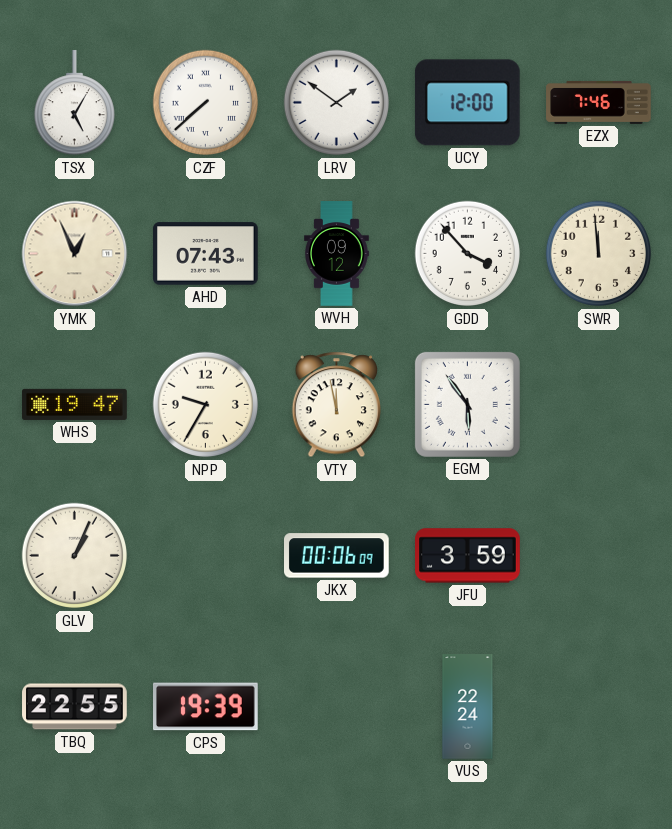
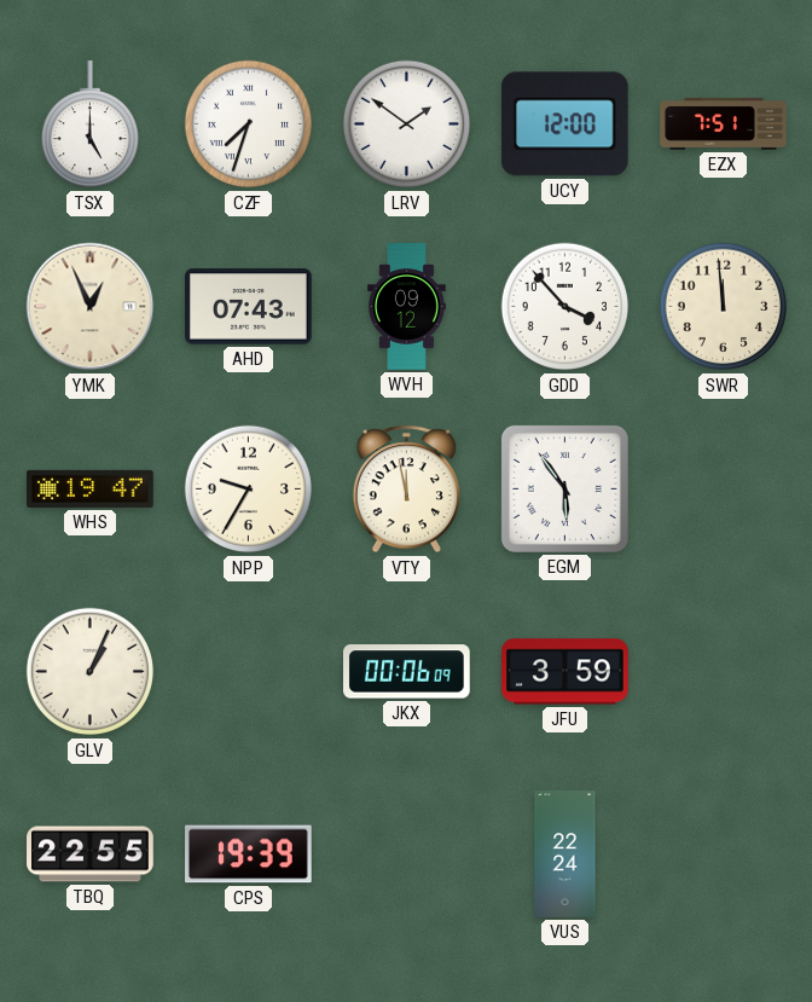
TSX: 5:05 -> 5:00
CZF: 7:38 -> 7:33
EZX: 7:46 -> 7:51
